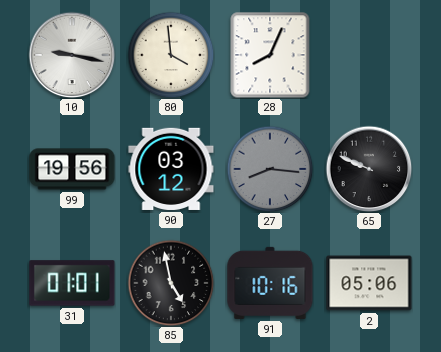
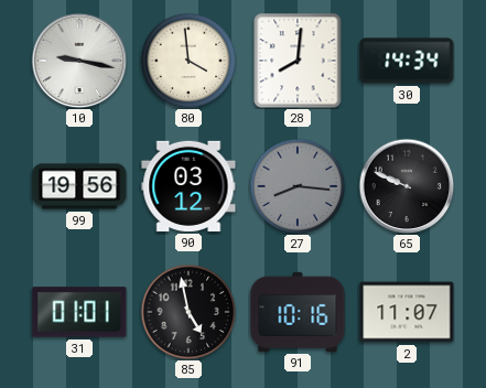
28: 8:04 -> 8:01
30: none -> 14:34
2: 05:06 -> 11:07
